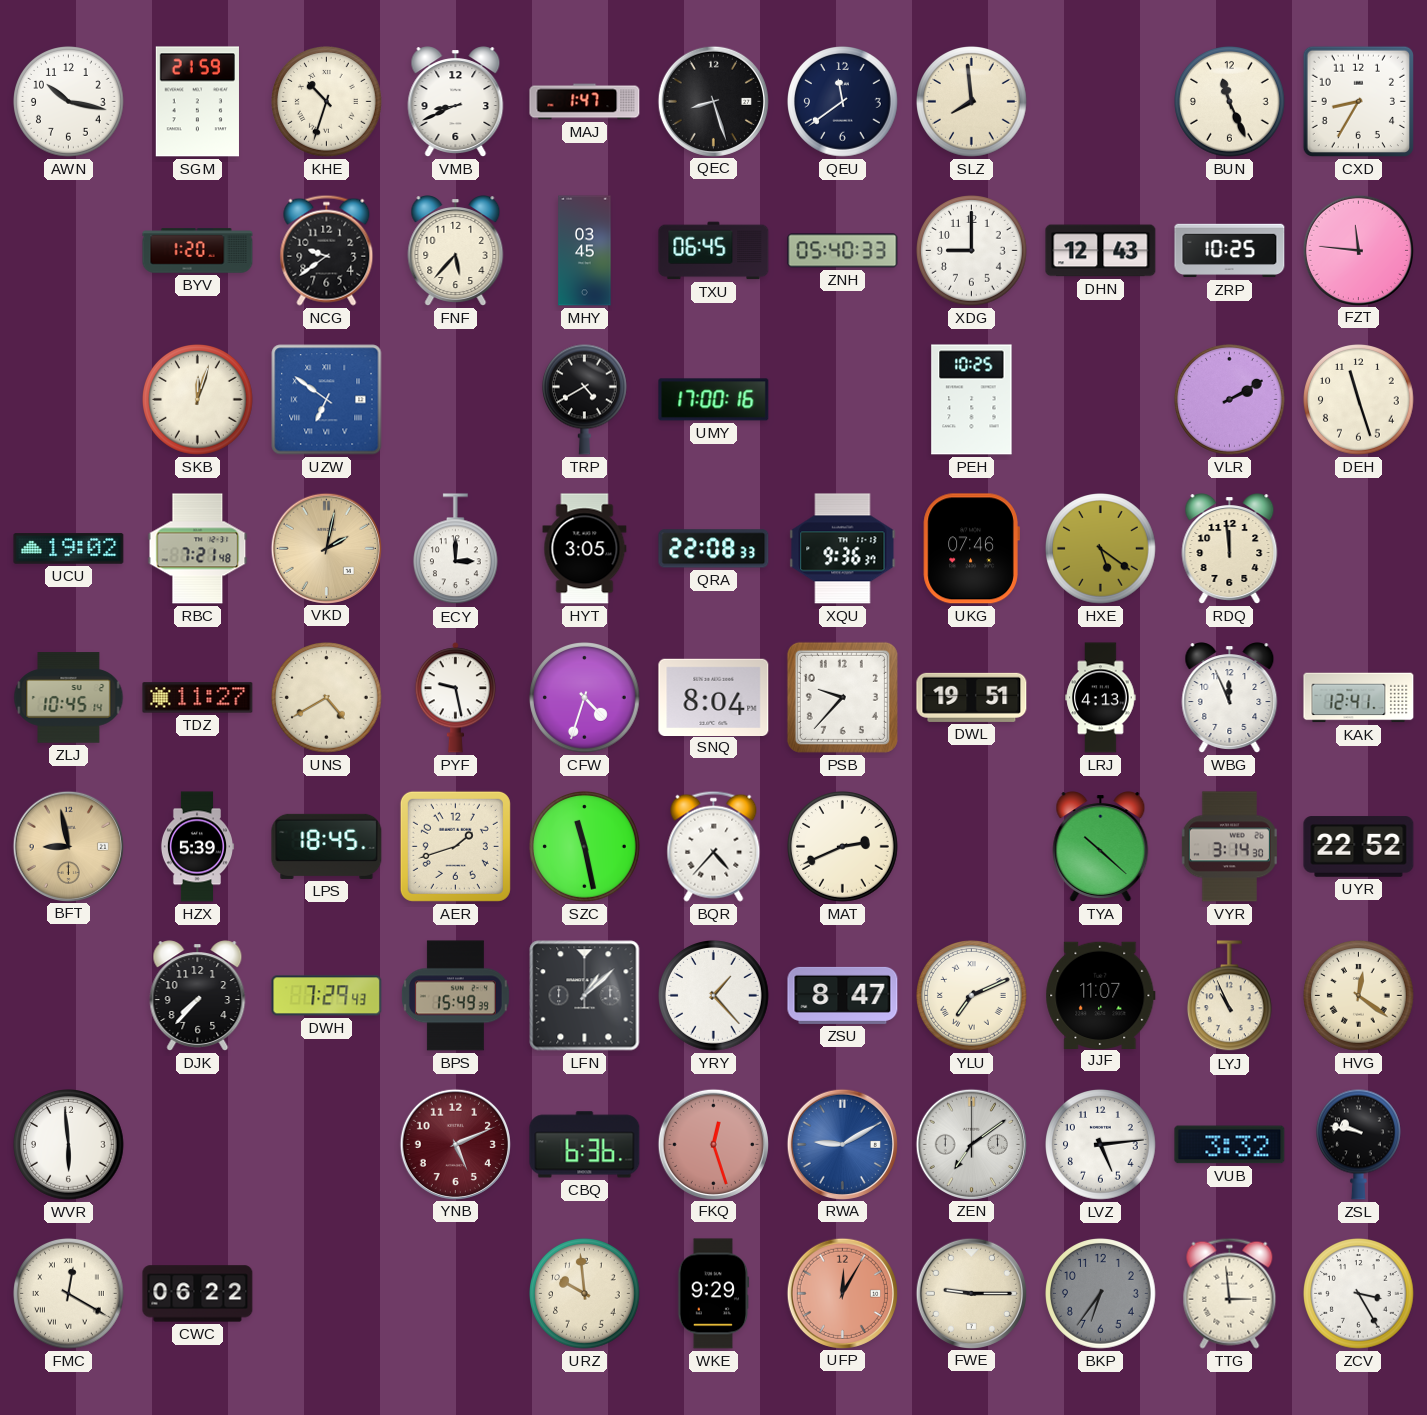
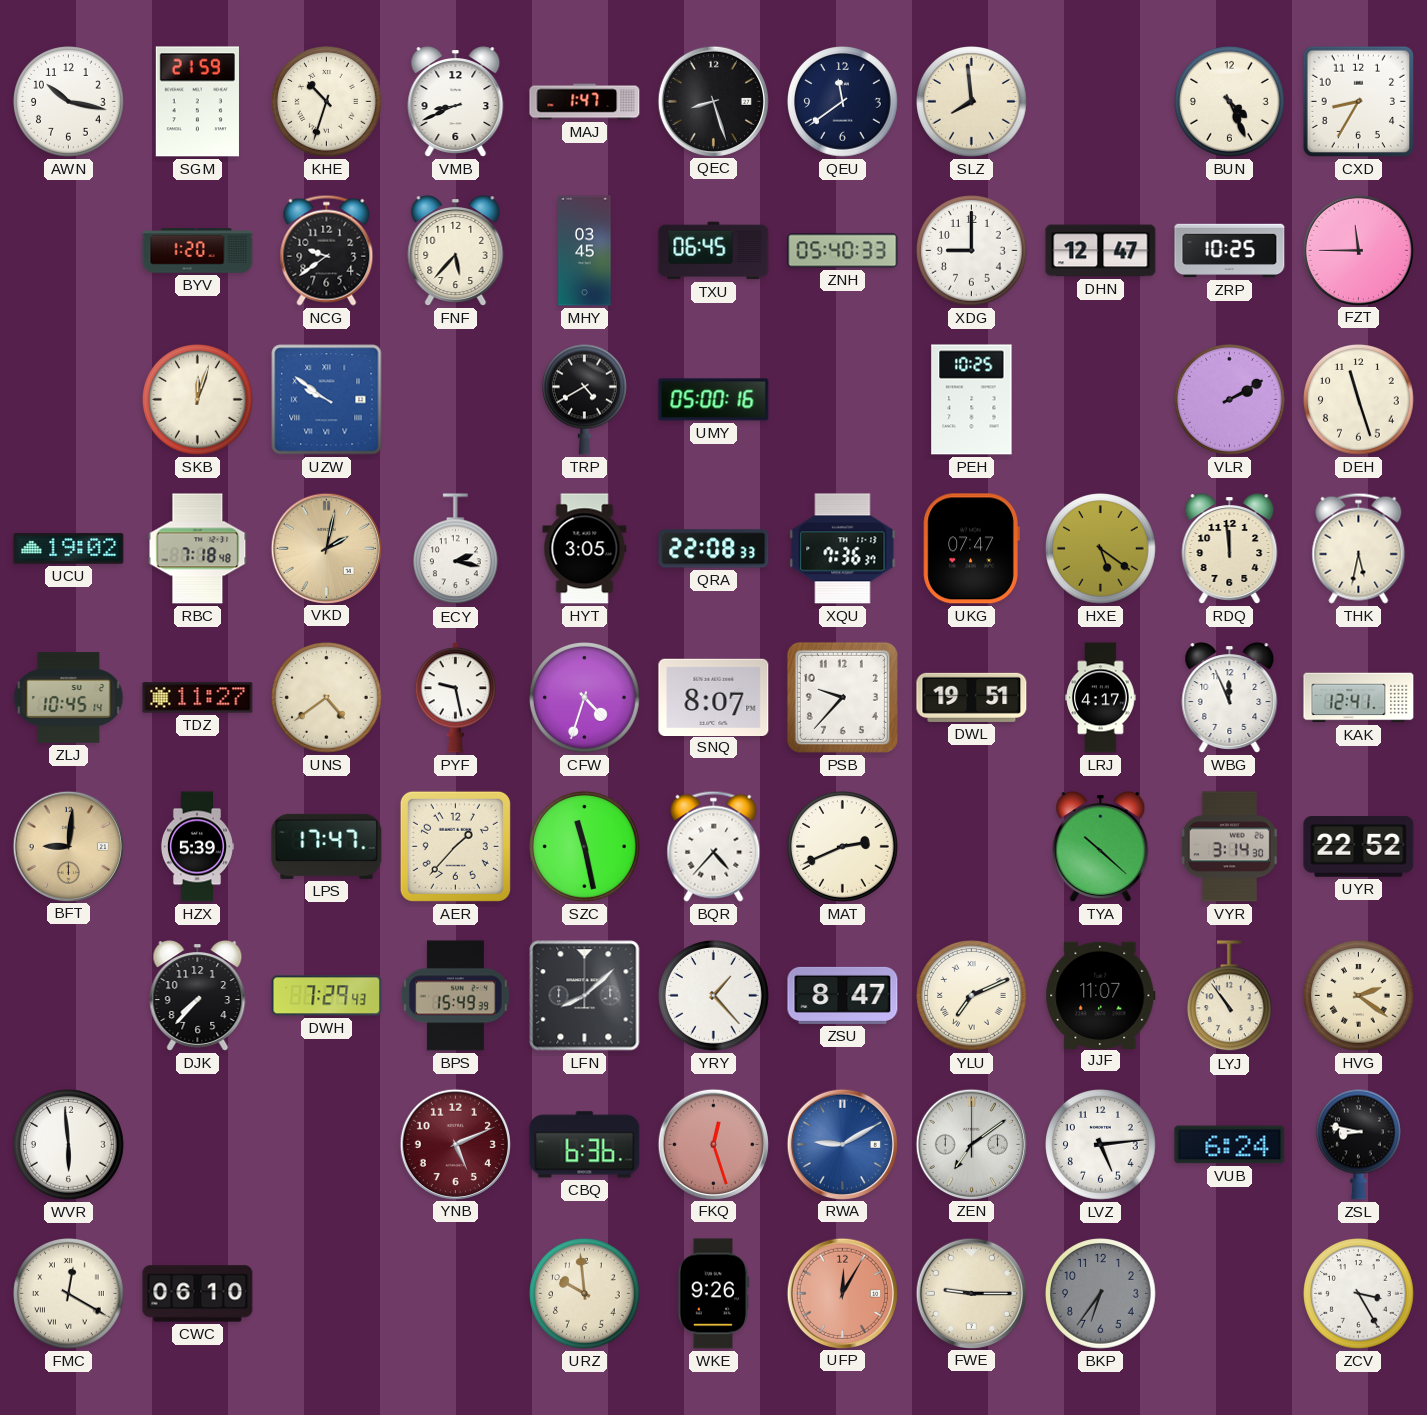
BUN: 11:26 -> 4:26
DHN: 12:43 -> 12:47
FZT: 11:46 -> 11:45
UZW: 6:51 -> 9:51
UMY: 17:00 -> 05:00
RBC: 7:21 -> 7:18
ECY: 3:00 -> 2:17
XQU: 9:36 -> 7:36
UKG: 07:46 -> 07:47
THK: none -> 5:32
UNS: 4:40 -> 4:39
SNQ: 8:04 -> 8:07
LRJ: 4:13 -> 4:17
BFT: 8:58 -> 9:01
LPS: 18:45 -> 17:47
AER: 1:42 -> 1:37
LFN: 1:08 -> 8:08
LYJ: 10:56 -> 10:54
HVG: 12:21 -> 2:21
VUB: 3:32 -> 6:24
ZSL: 9:47 -> 8:47
CWC: 06:22 -> 06:10
WKE: 9:29 -> 9:26
TTG: 2:59 -> none
